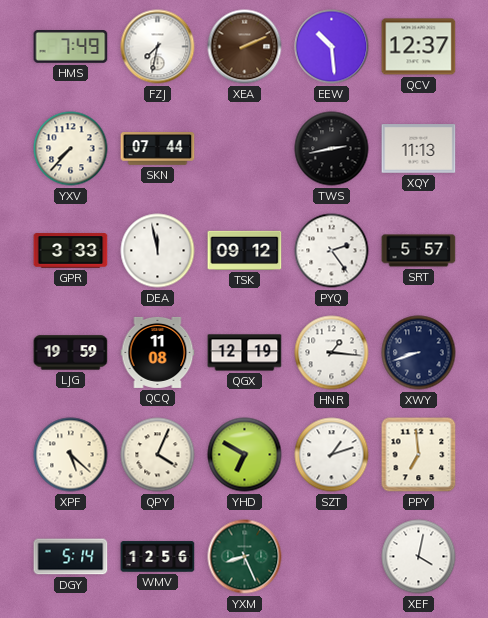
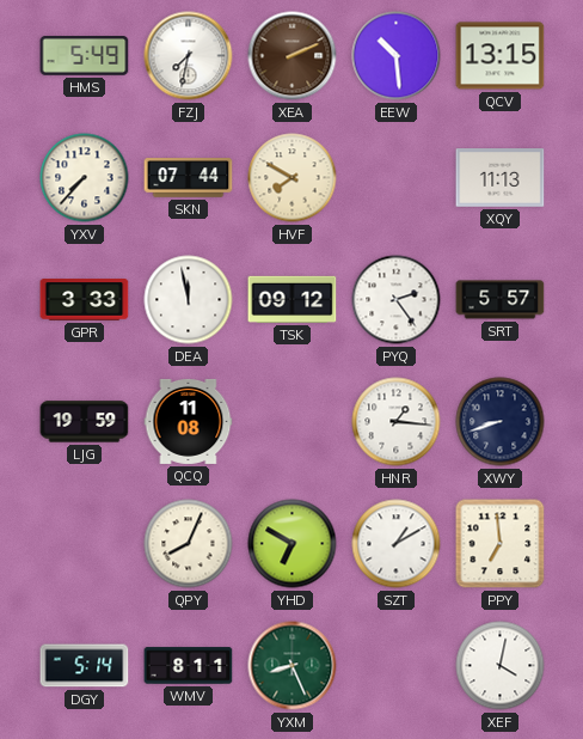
HMS: 7:49 -> 5:49
QCV: 12:37 -> 13:15
HVF: none -> 7:50
TWS: 2:43 -> none
QGX: 12:19 -> none
XPF: 5:22 -> none
QPY: 4:04 -> 8:04
SZT: 1:12 -> 1:10
WMV: 12:56 -> 8:11
